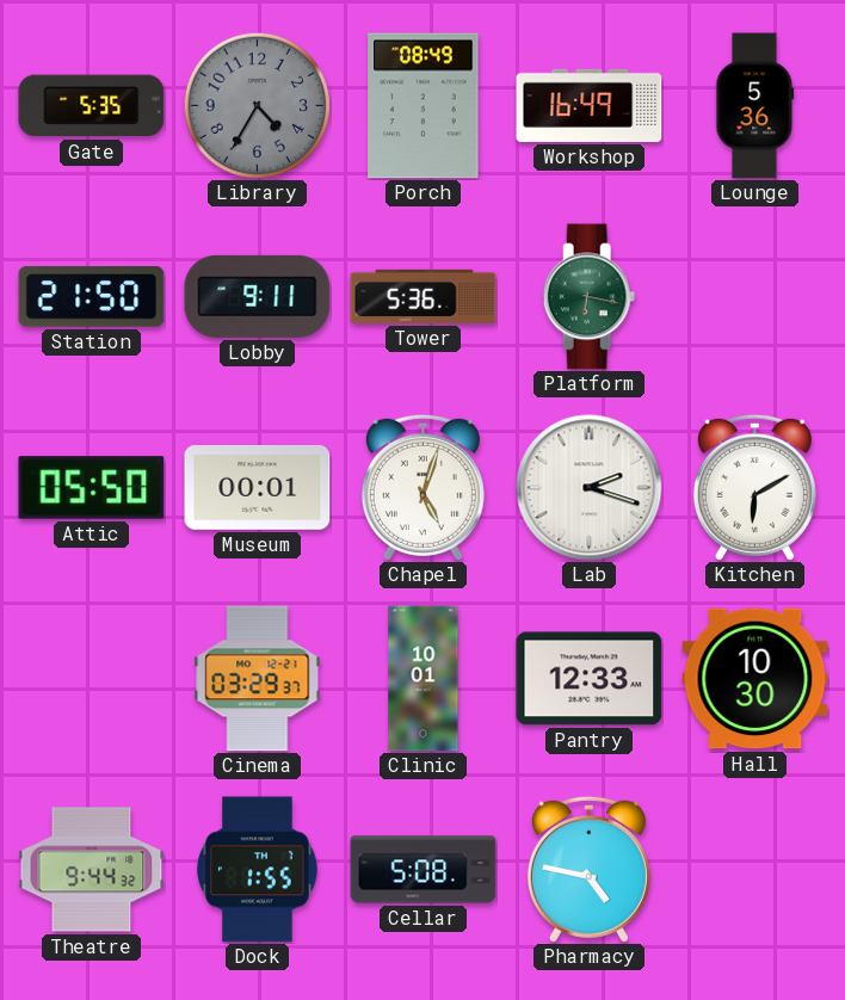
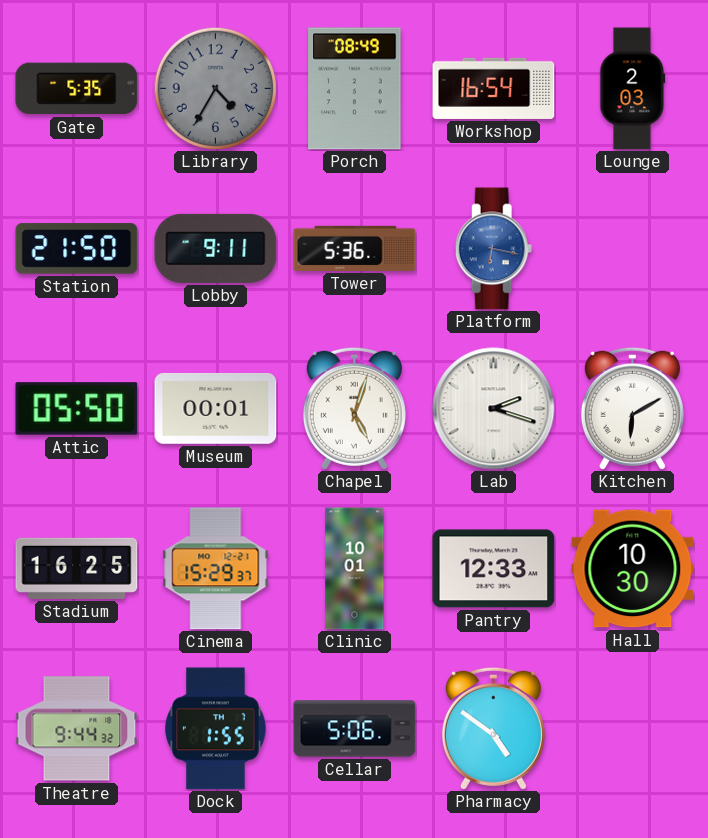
Workshop: 16:49 -> 16:54
Lounge: 5:36 -> 2:03
Platform dial: green -> blue
Stadium: none -> 16:25
Cinema: 03:29 -> 15:29
Cellar: 5:08 -> 5:06
Pharmacy: 4:47 -> 4:51
